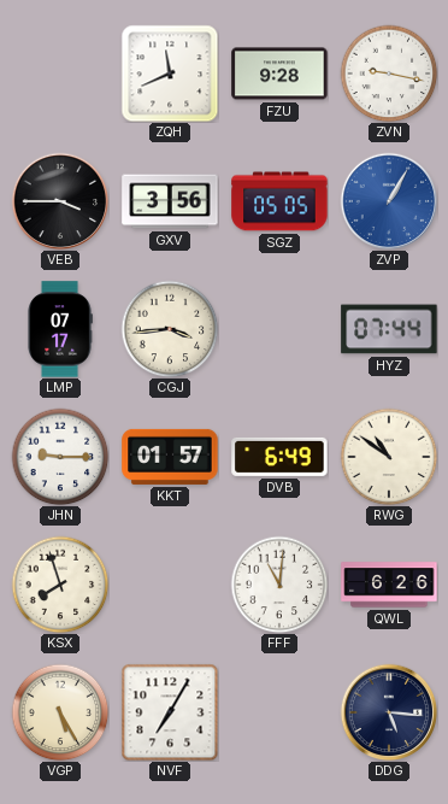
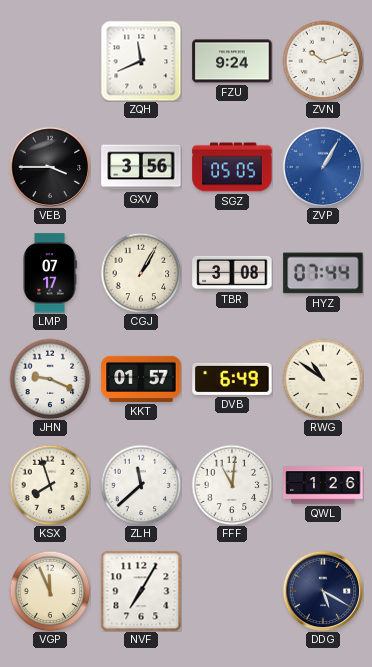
FZU: 9:28 -> 9:24
ZVN: 9:17 -> 10:12
CGJ: 3:44 -> 1:05
TBR: none -> 3:08
JHN: 9:15 -> 9:19
ZLH: none -> 11:38
QWL: 6:26 -> 1:26
VGP: 5:25 -> 11:56
DDG: 5:16 -> 5:20
